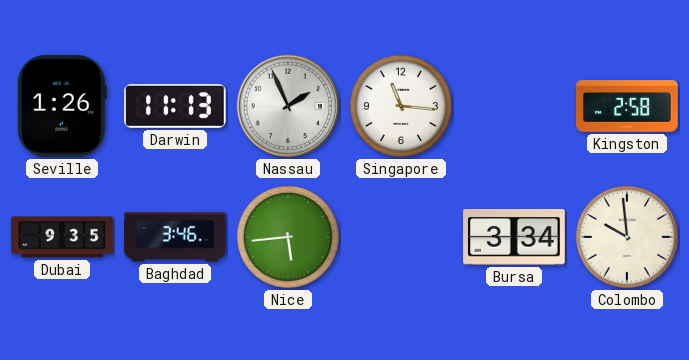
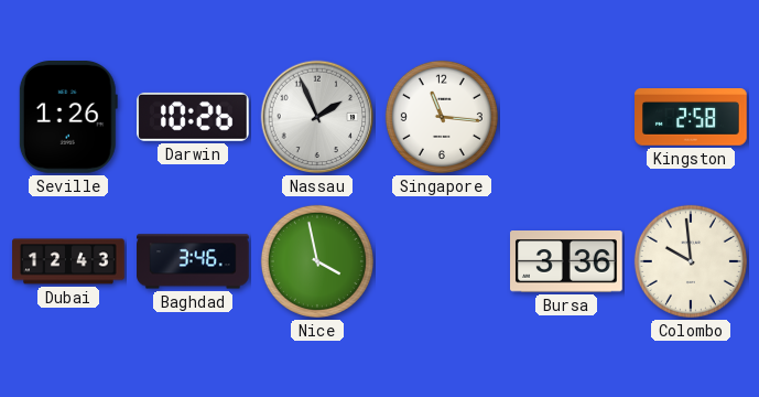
Darwin: 11:13 -> 10:26
Dubai: 9:35 -> 12:43
Nice: 5:44 -> 3:58
Bursa: 3:34 -> 3:36
